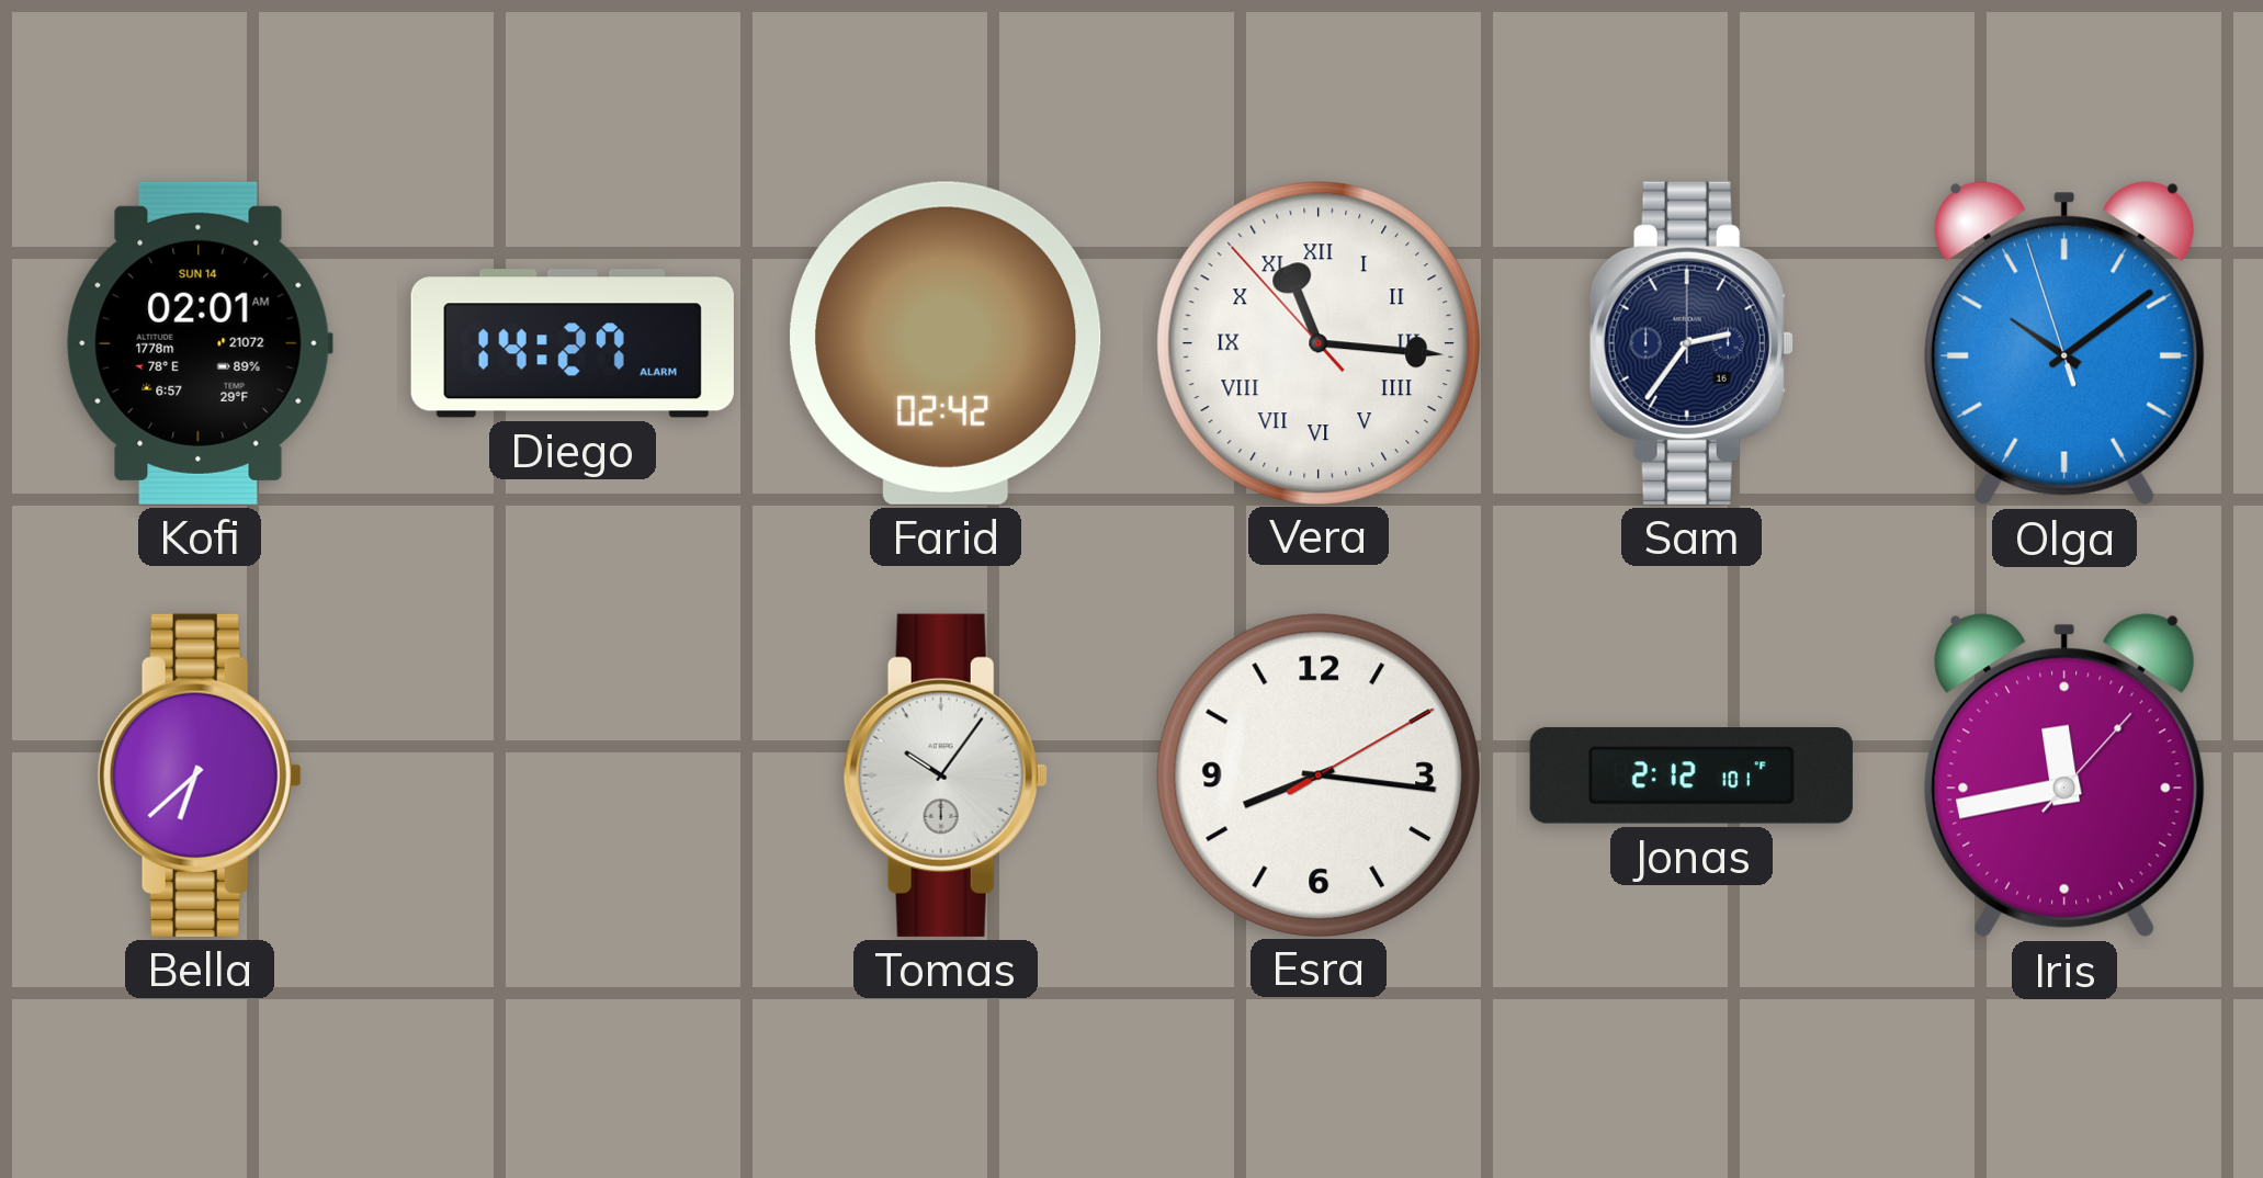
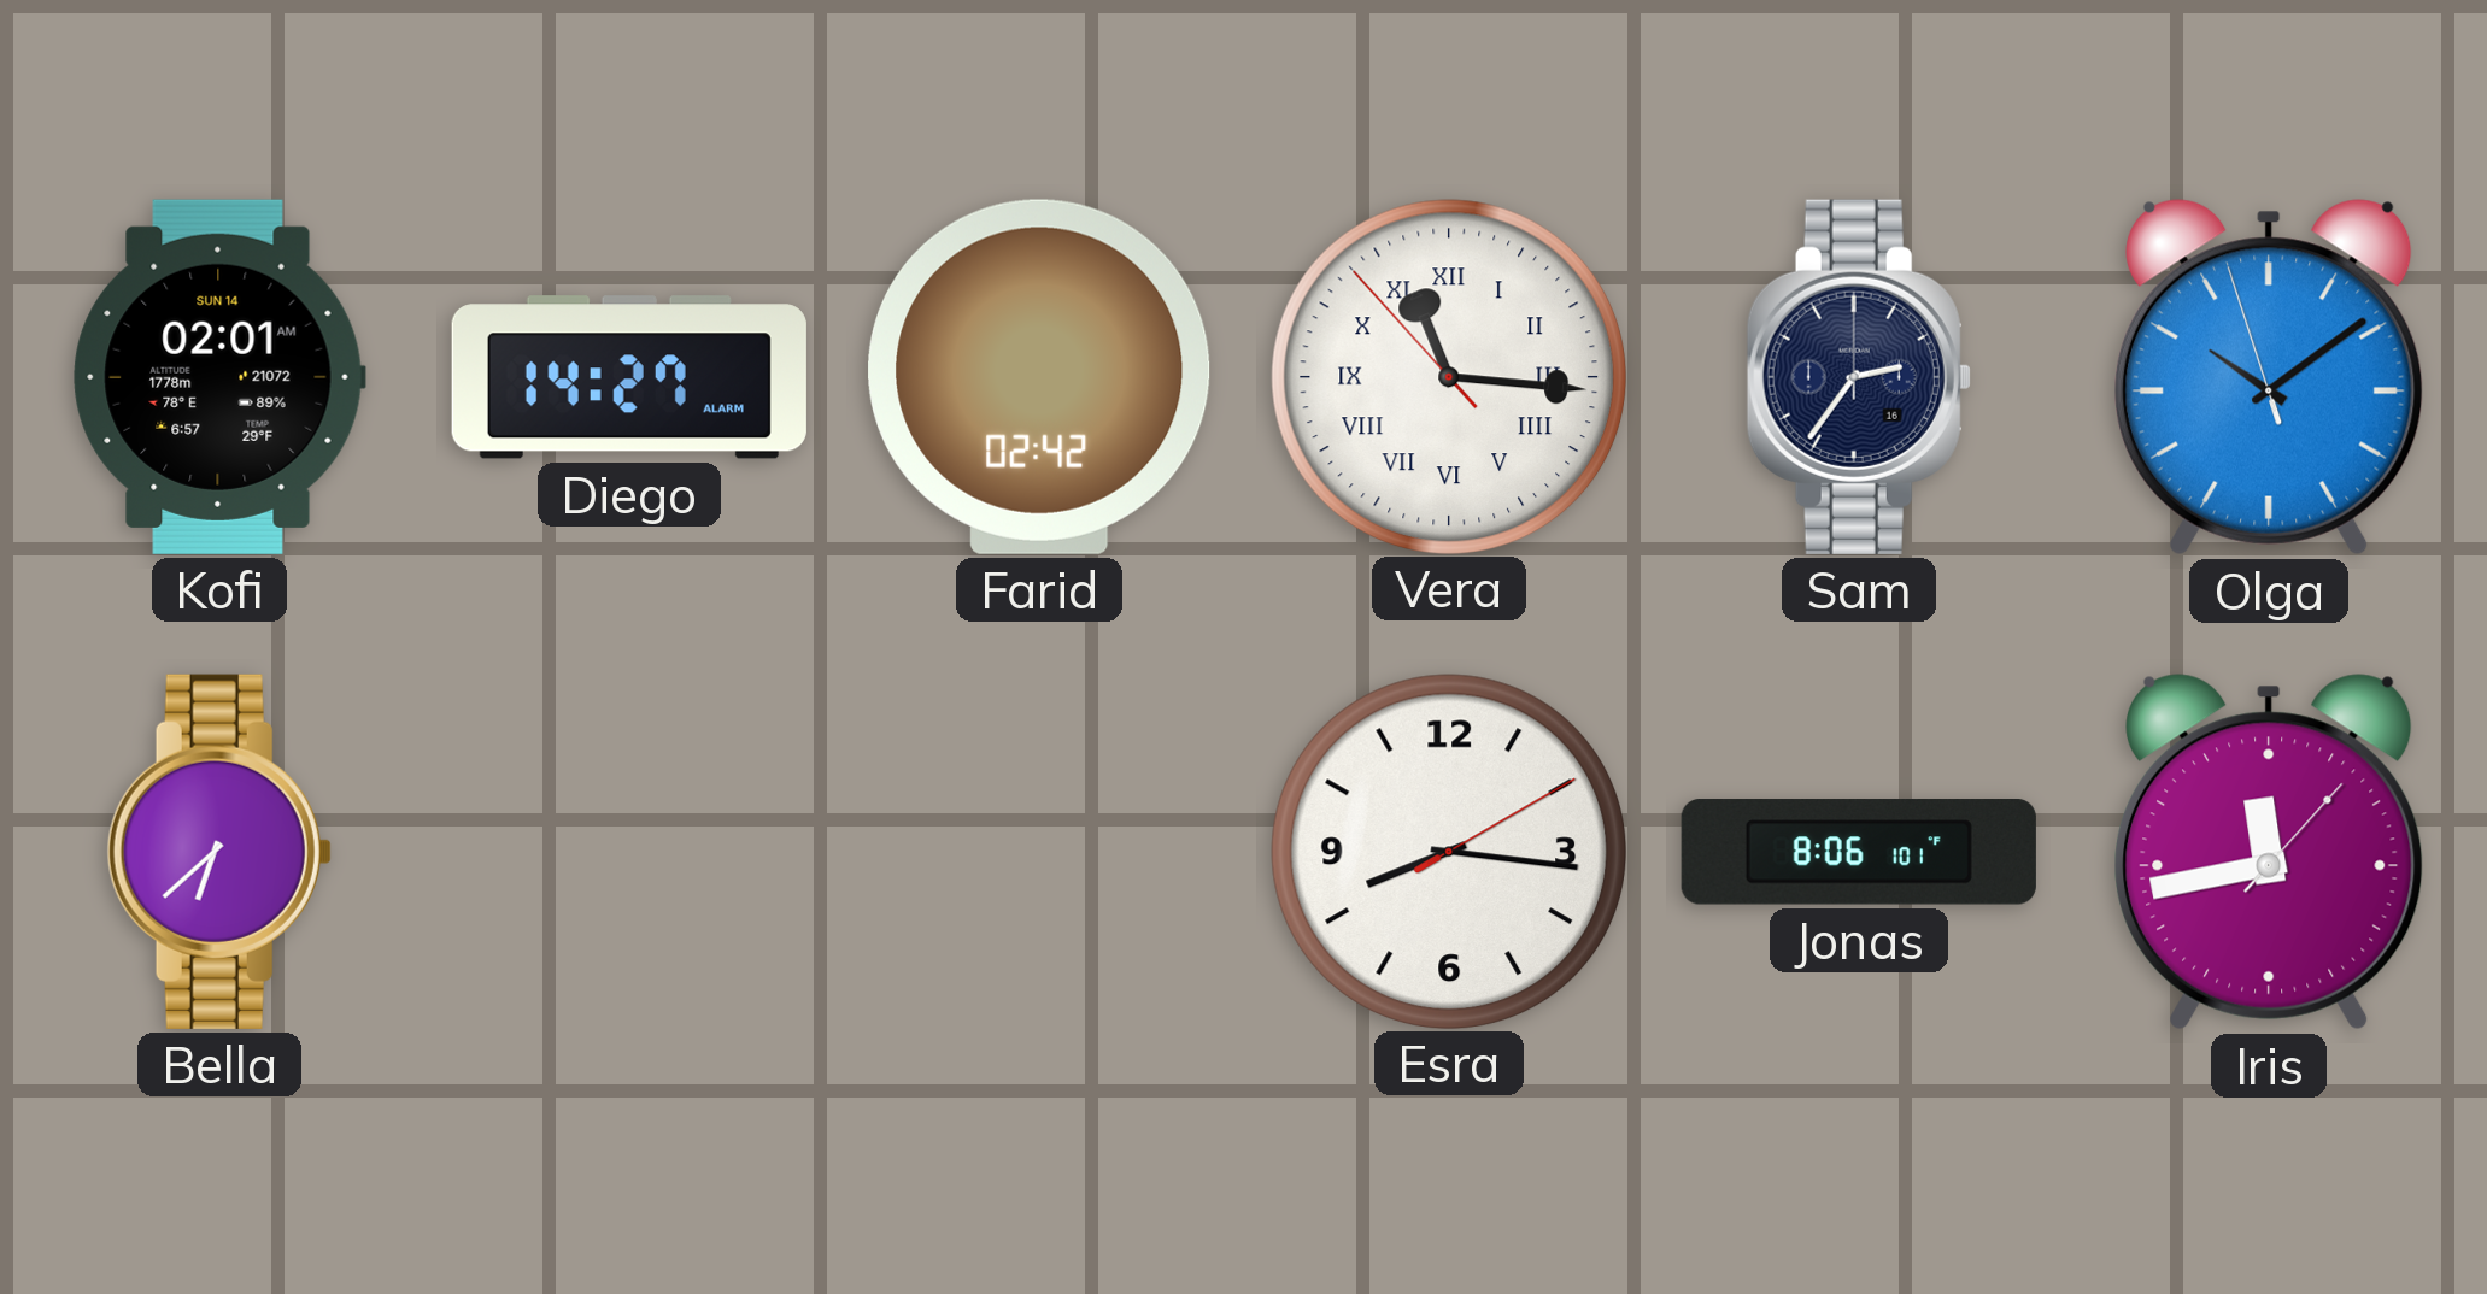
Tomas: 10:06 -> none
Jonas: 2:12 -> 8:06
